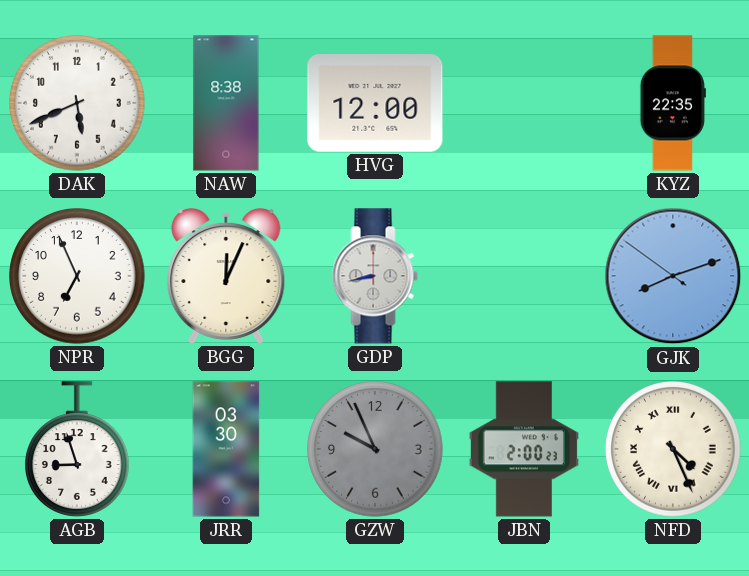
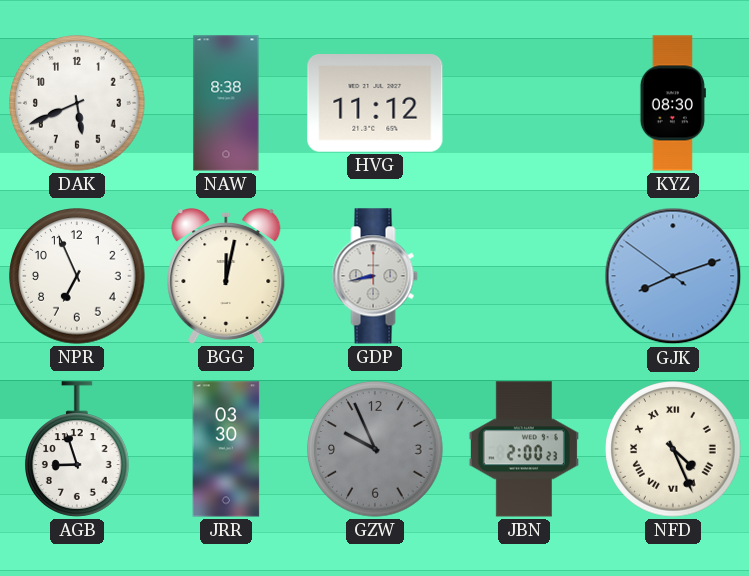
HVG: 12:00 -> 11:12
KYZ: 22:35 -> 08:30
BGG: 12:04 -> 12:02
